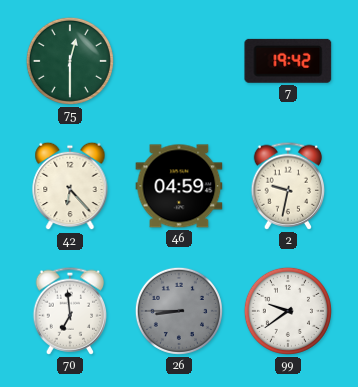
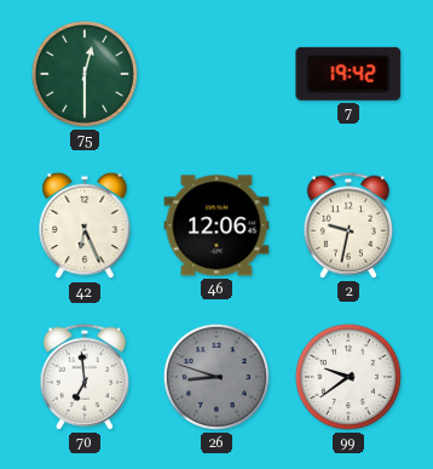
42: 6:23 -> 6:26
46: 04:59 -> 12:06
26: 8:45 -> 8:48
